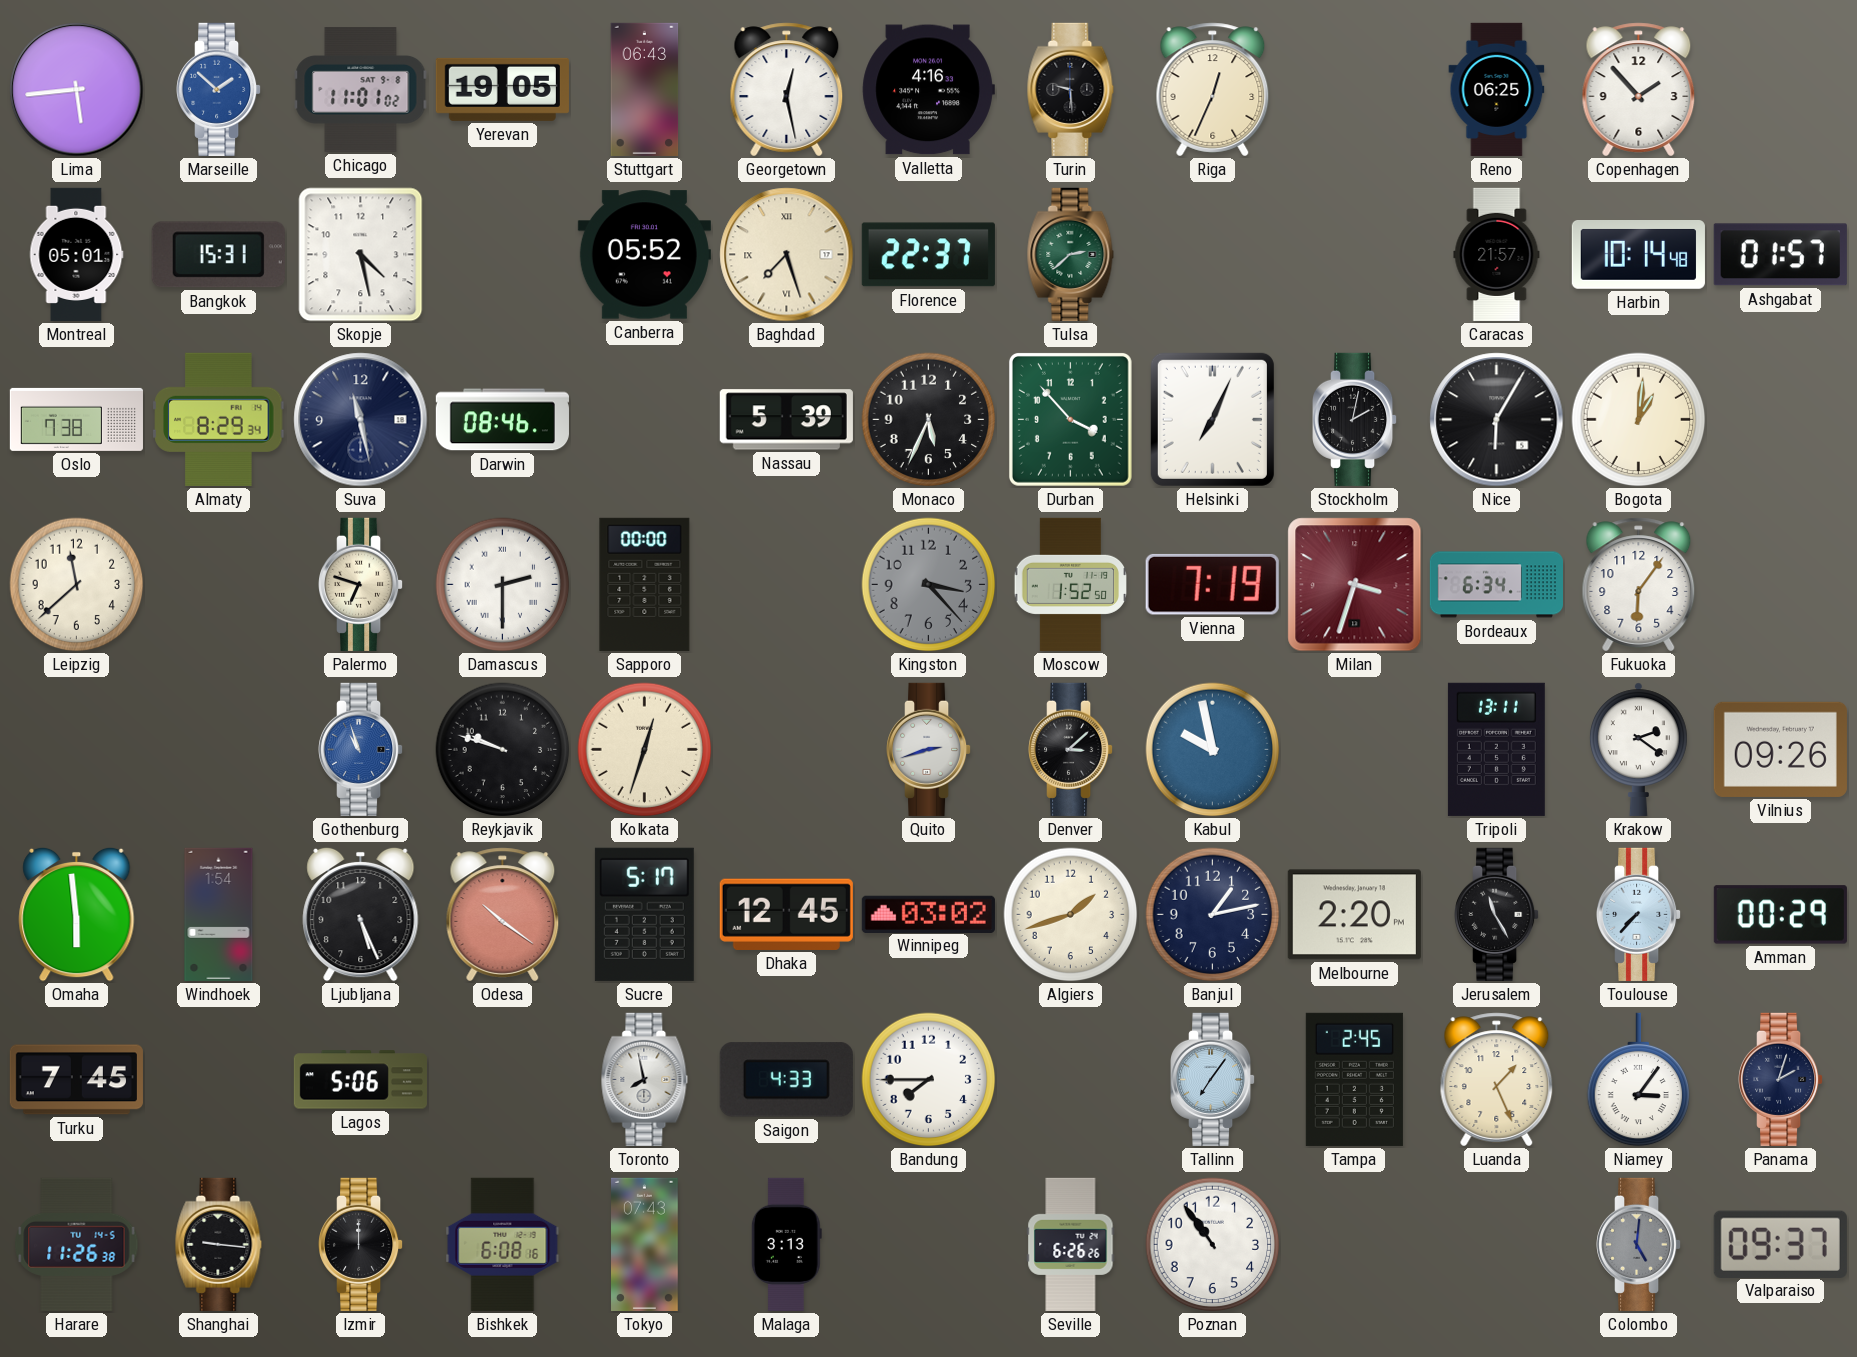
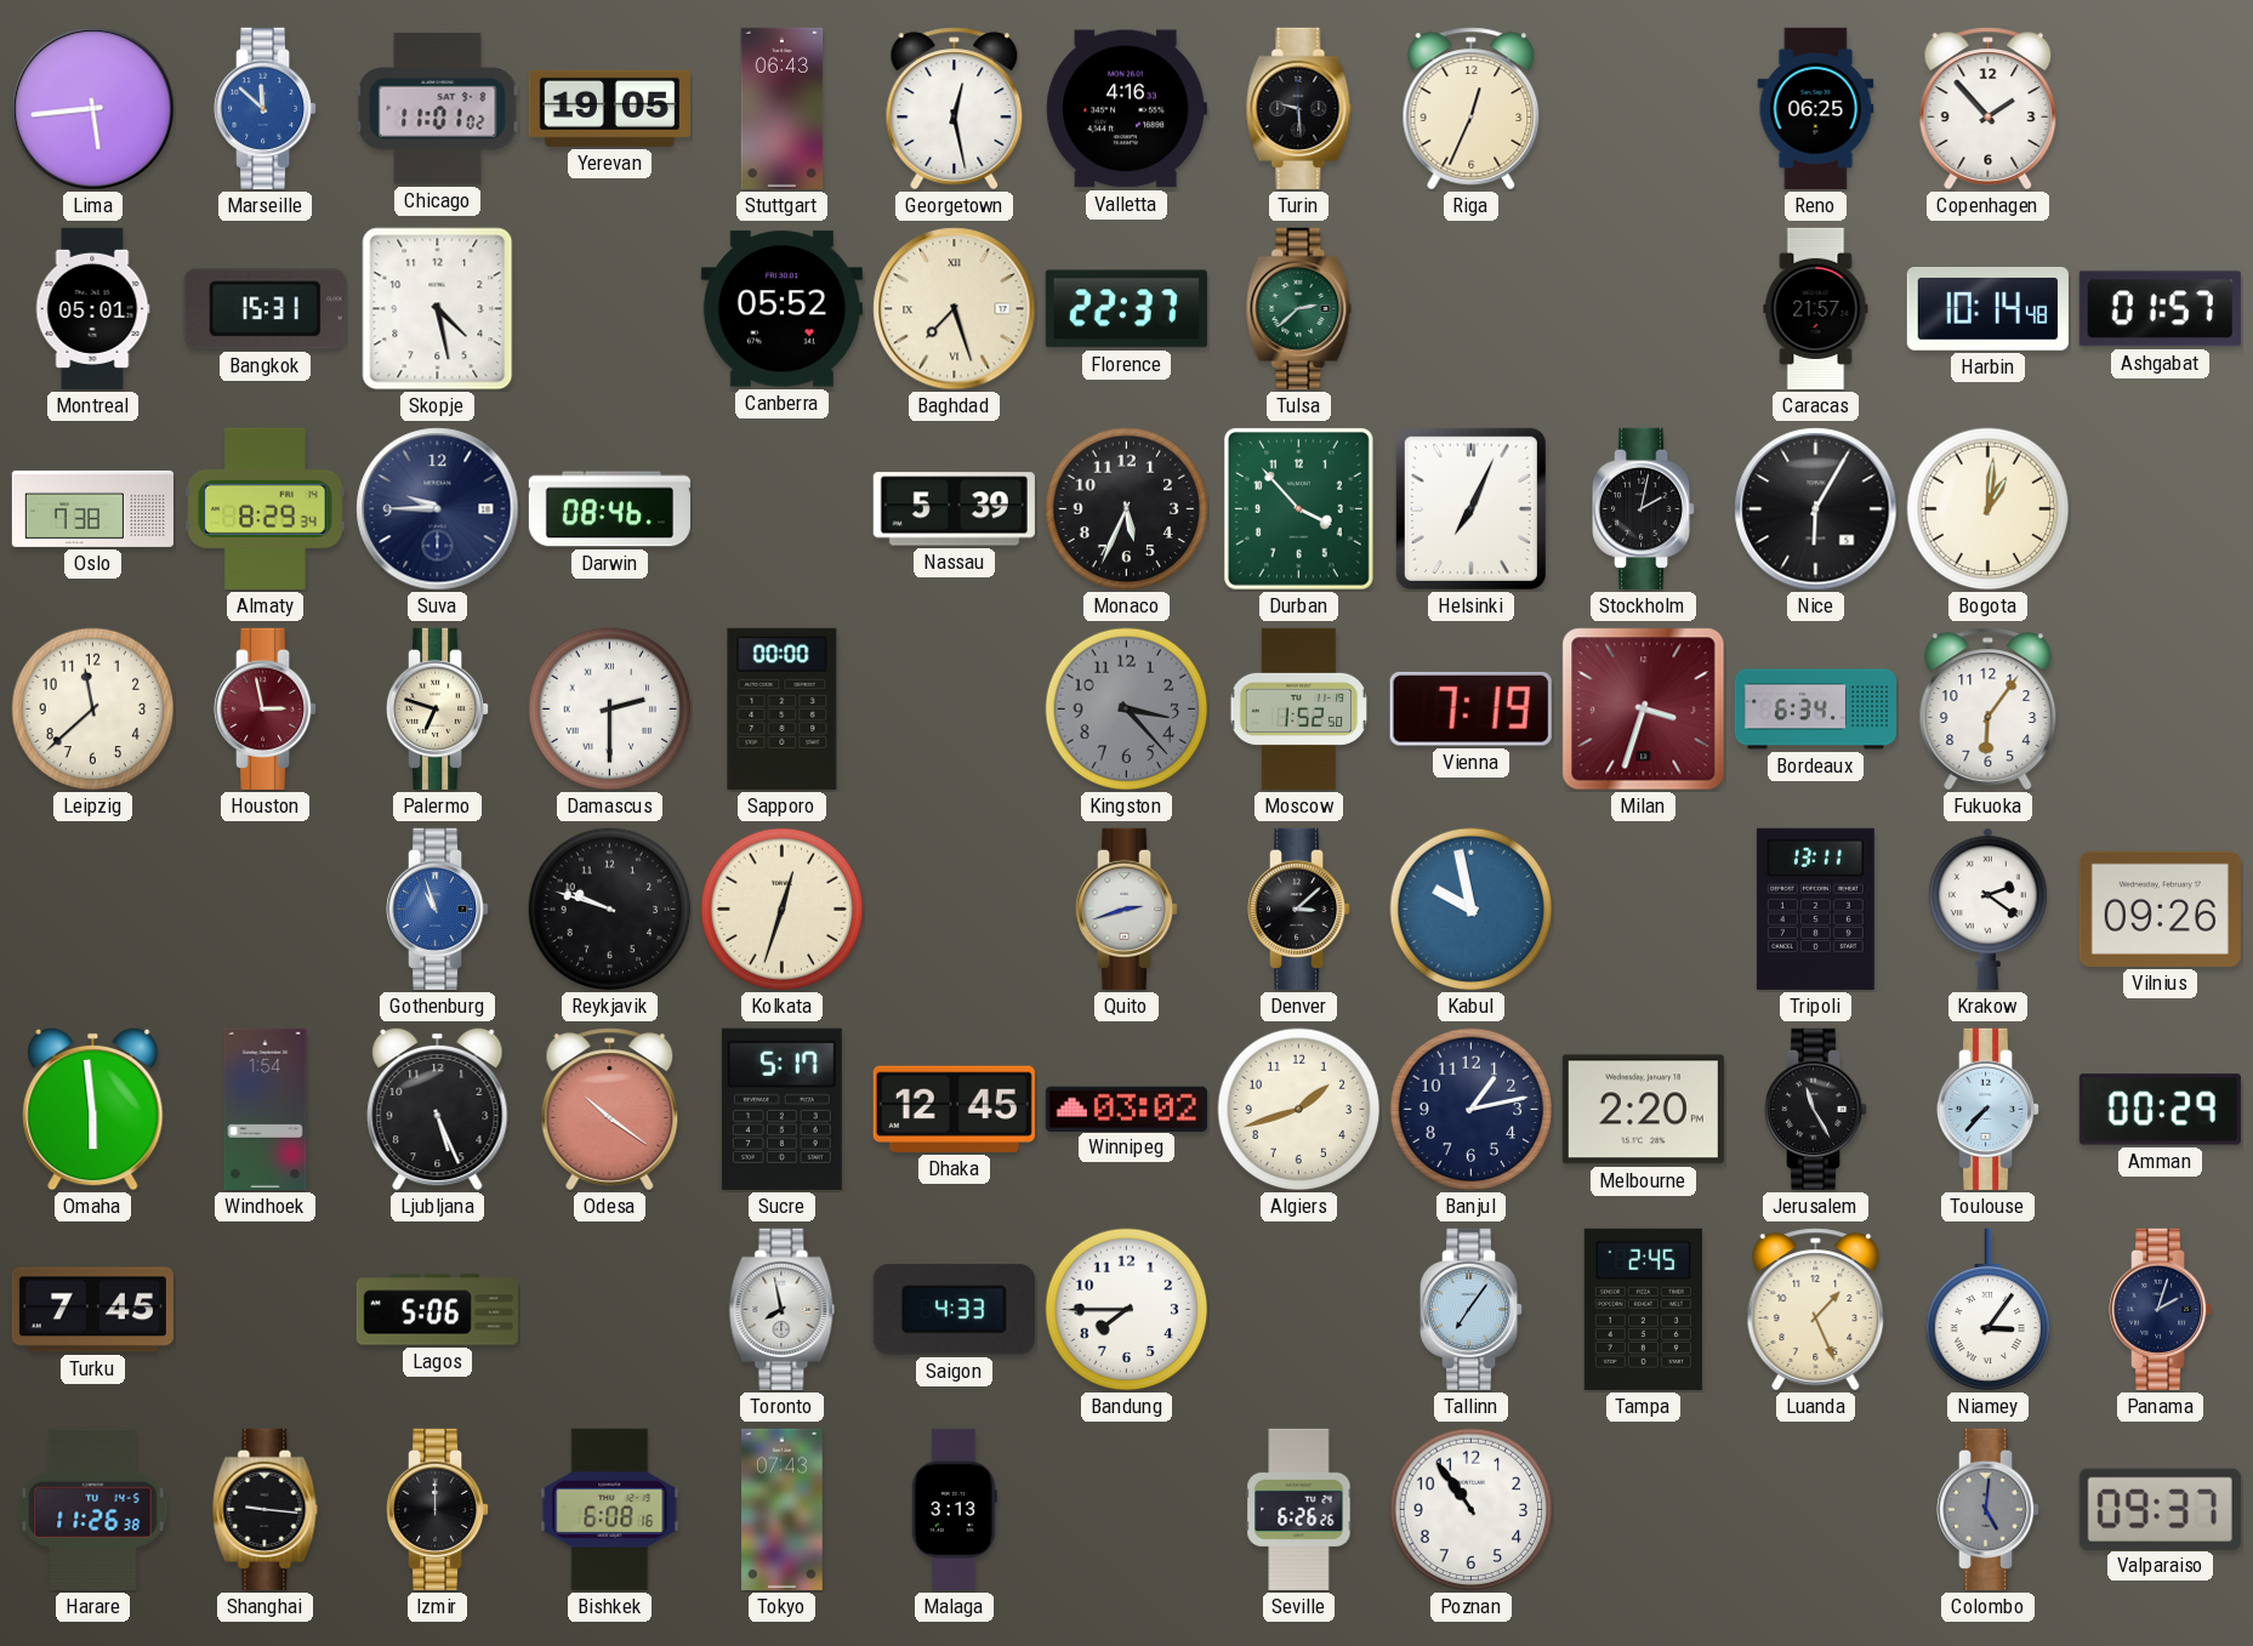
Marseille: 1:52 -> 11:52
Suva: 11:28 -> 9:45
Houston: none -> 2:58
